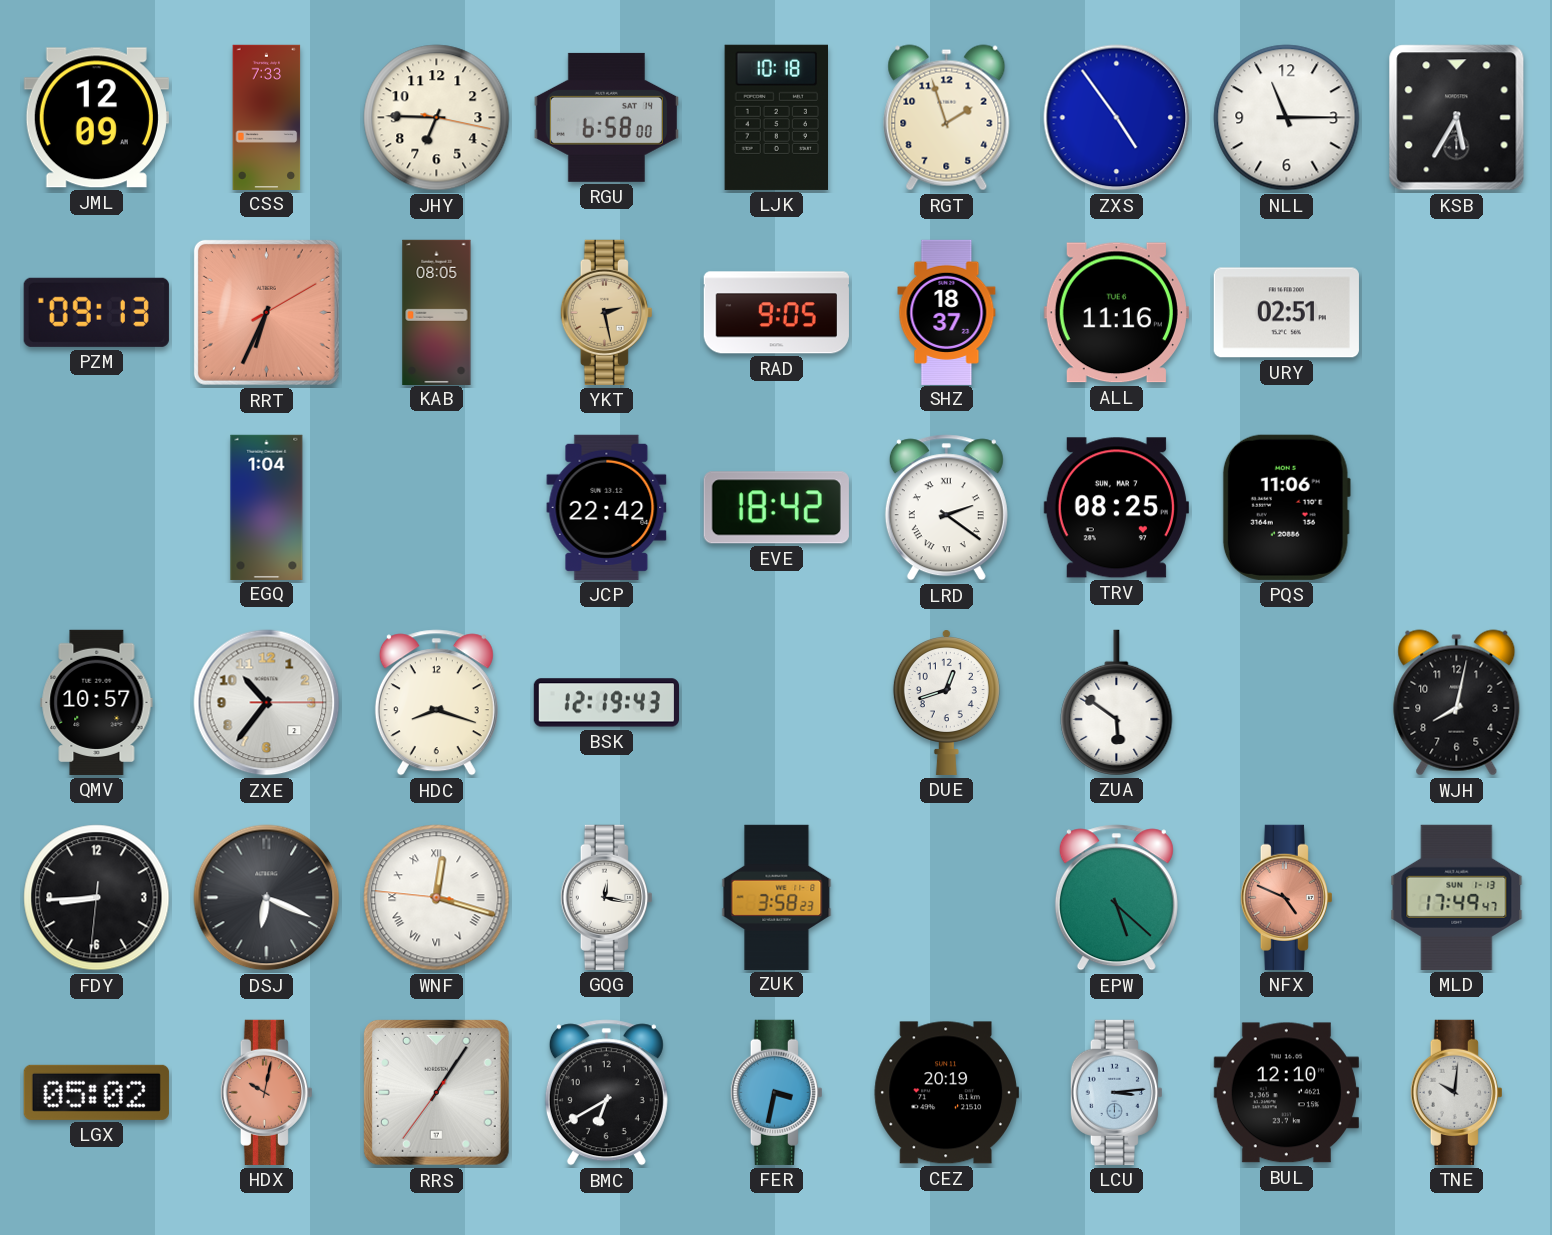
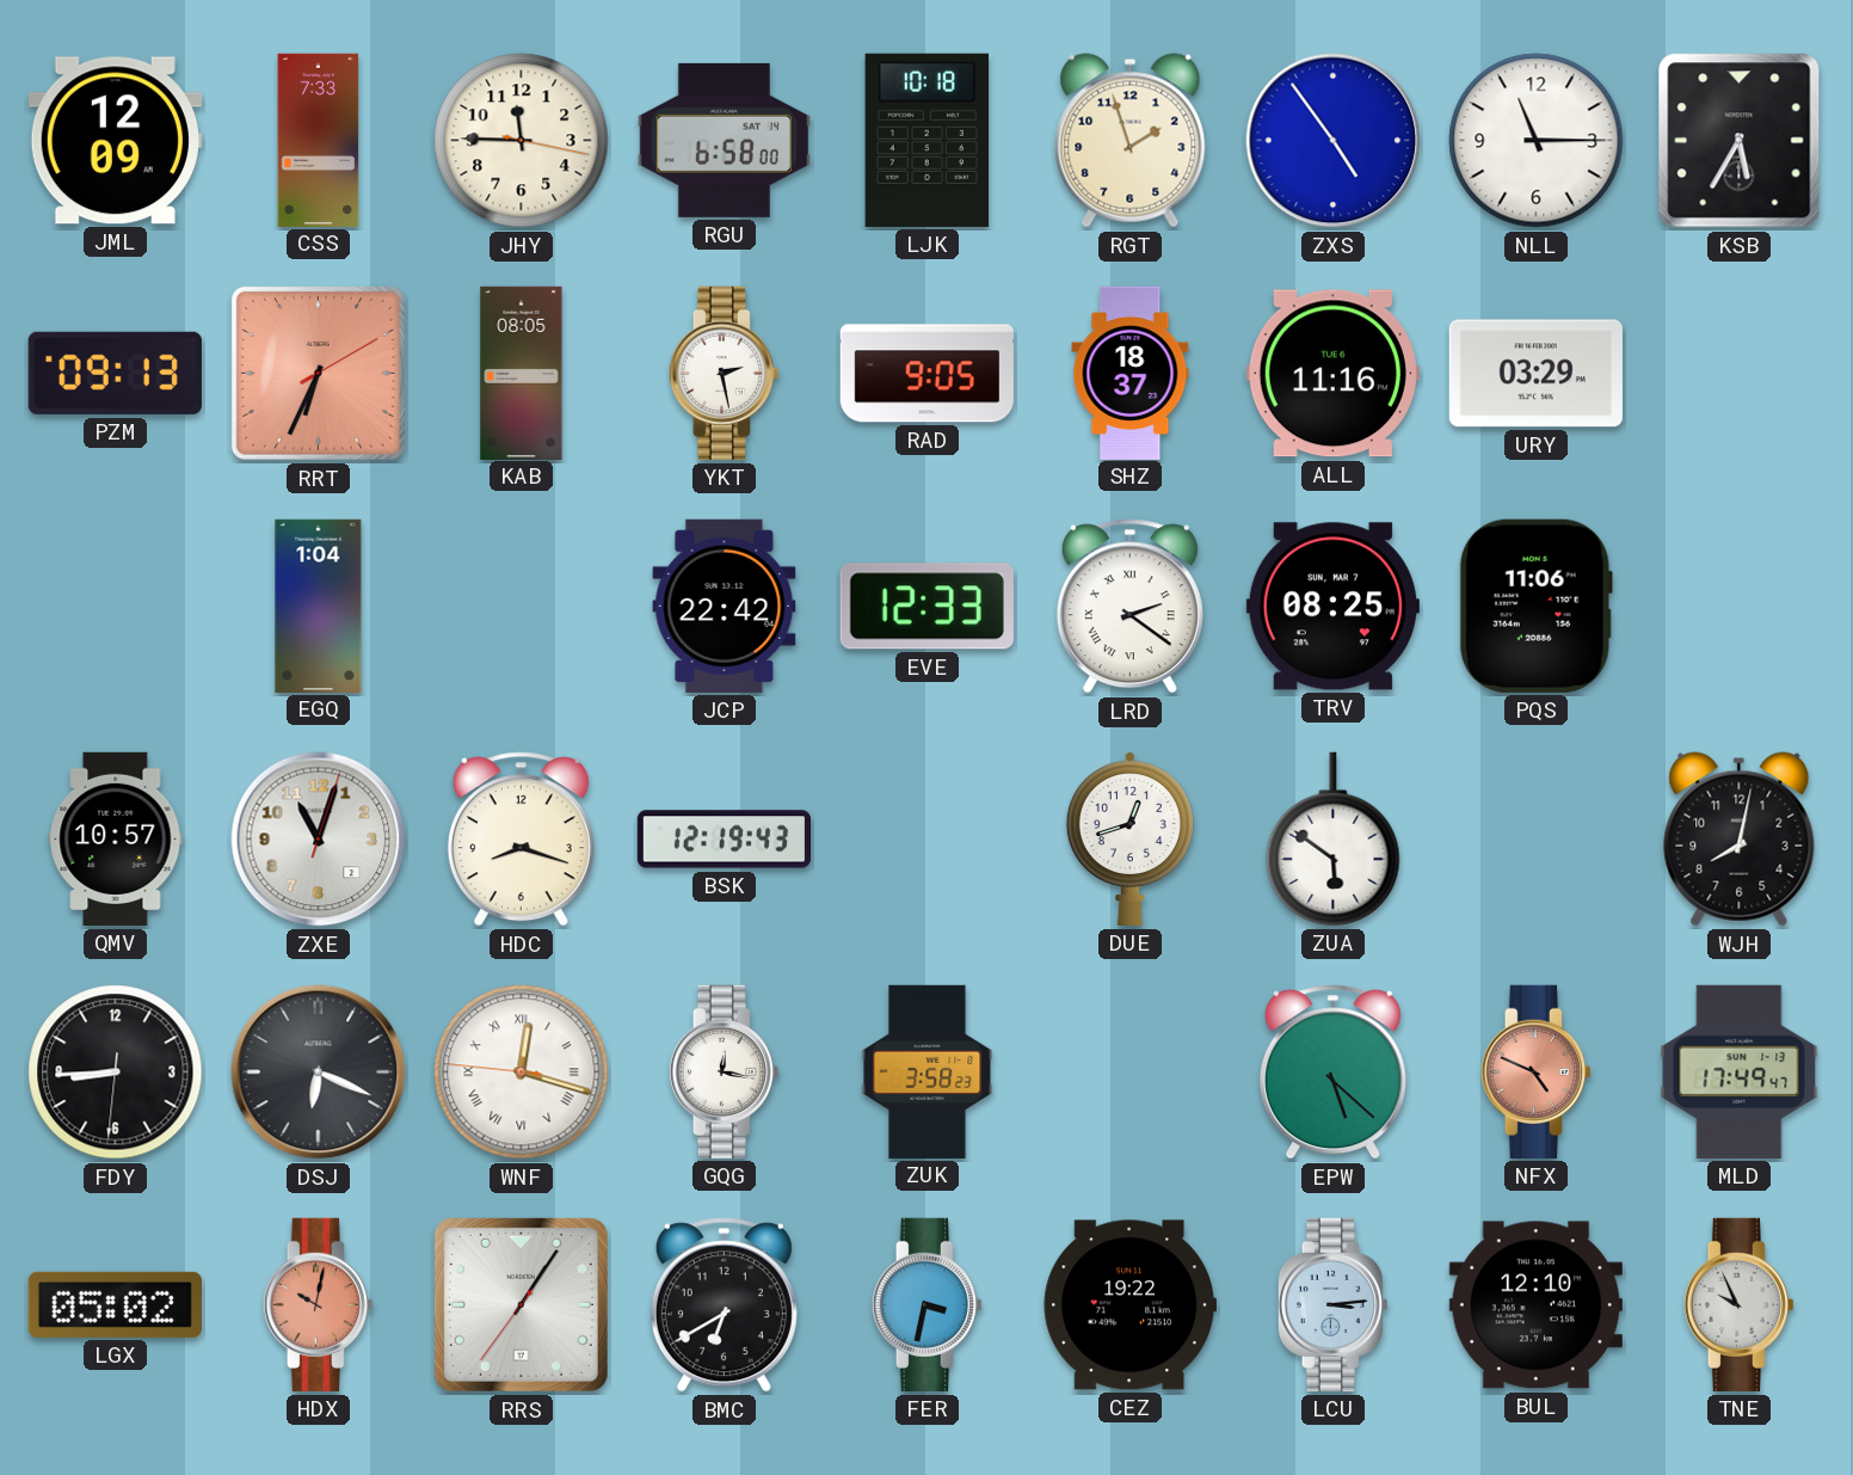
JHY: 6:45 -> 11:45
YKT dial: champagne -> white
URY: 02:51 -> 03:29
EVE: 18:42 -> 12:33
ZXE: 10:36 -> 11:03
CEZ: 20:19 -> 19:22
TNE: 10:01 -> 9:56
